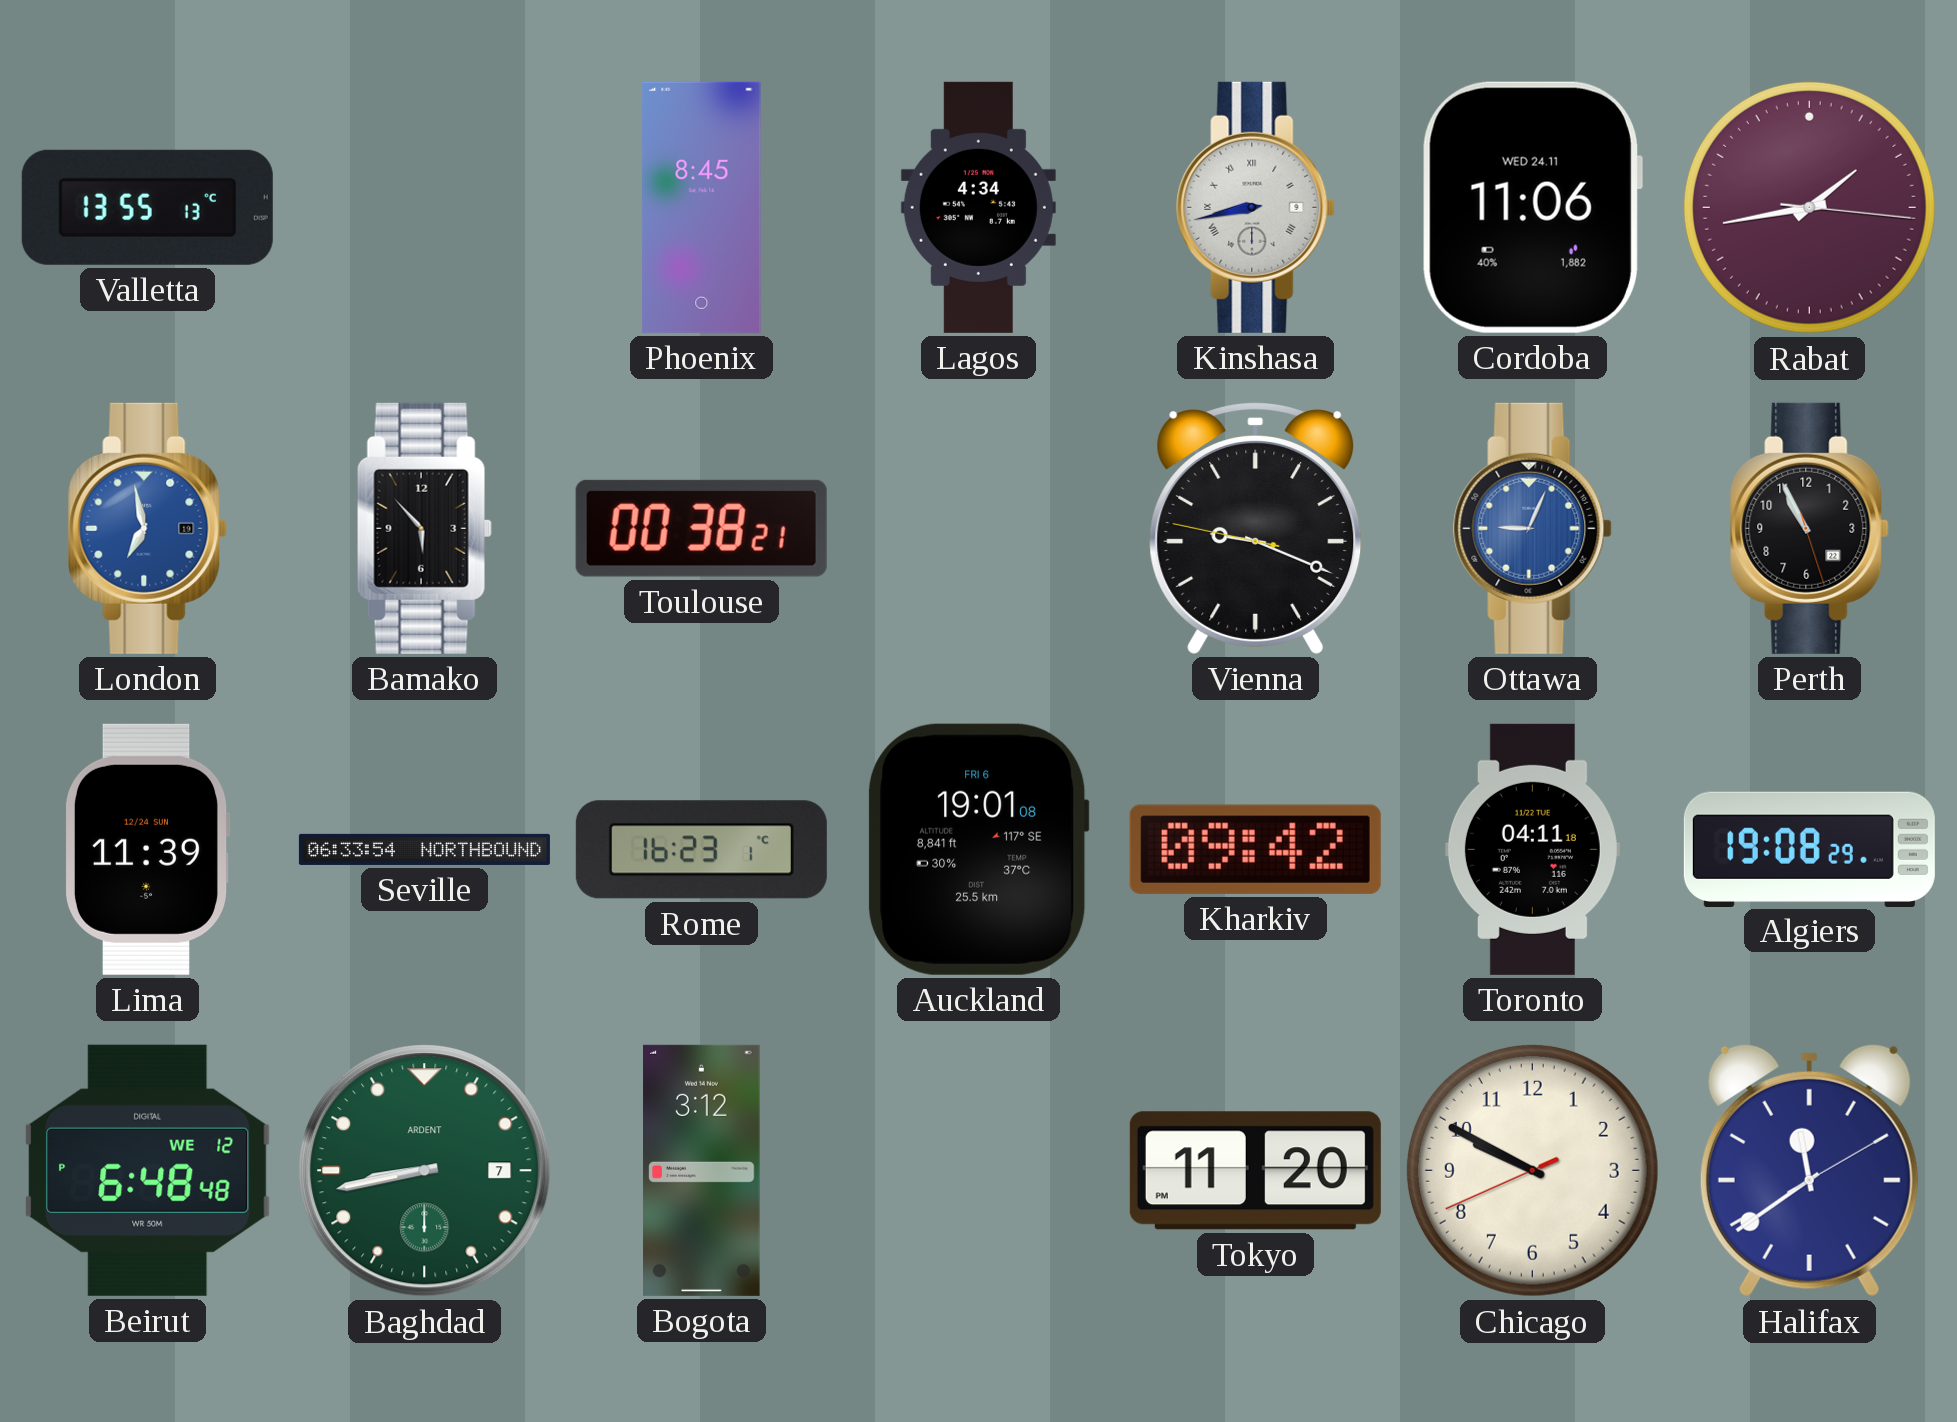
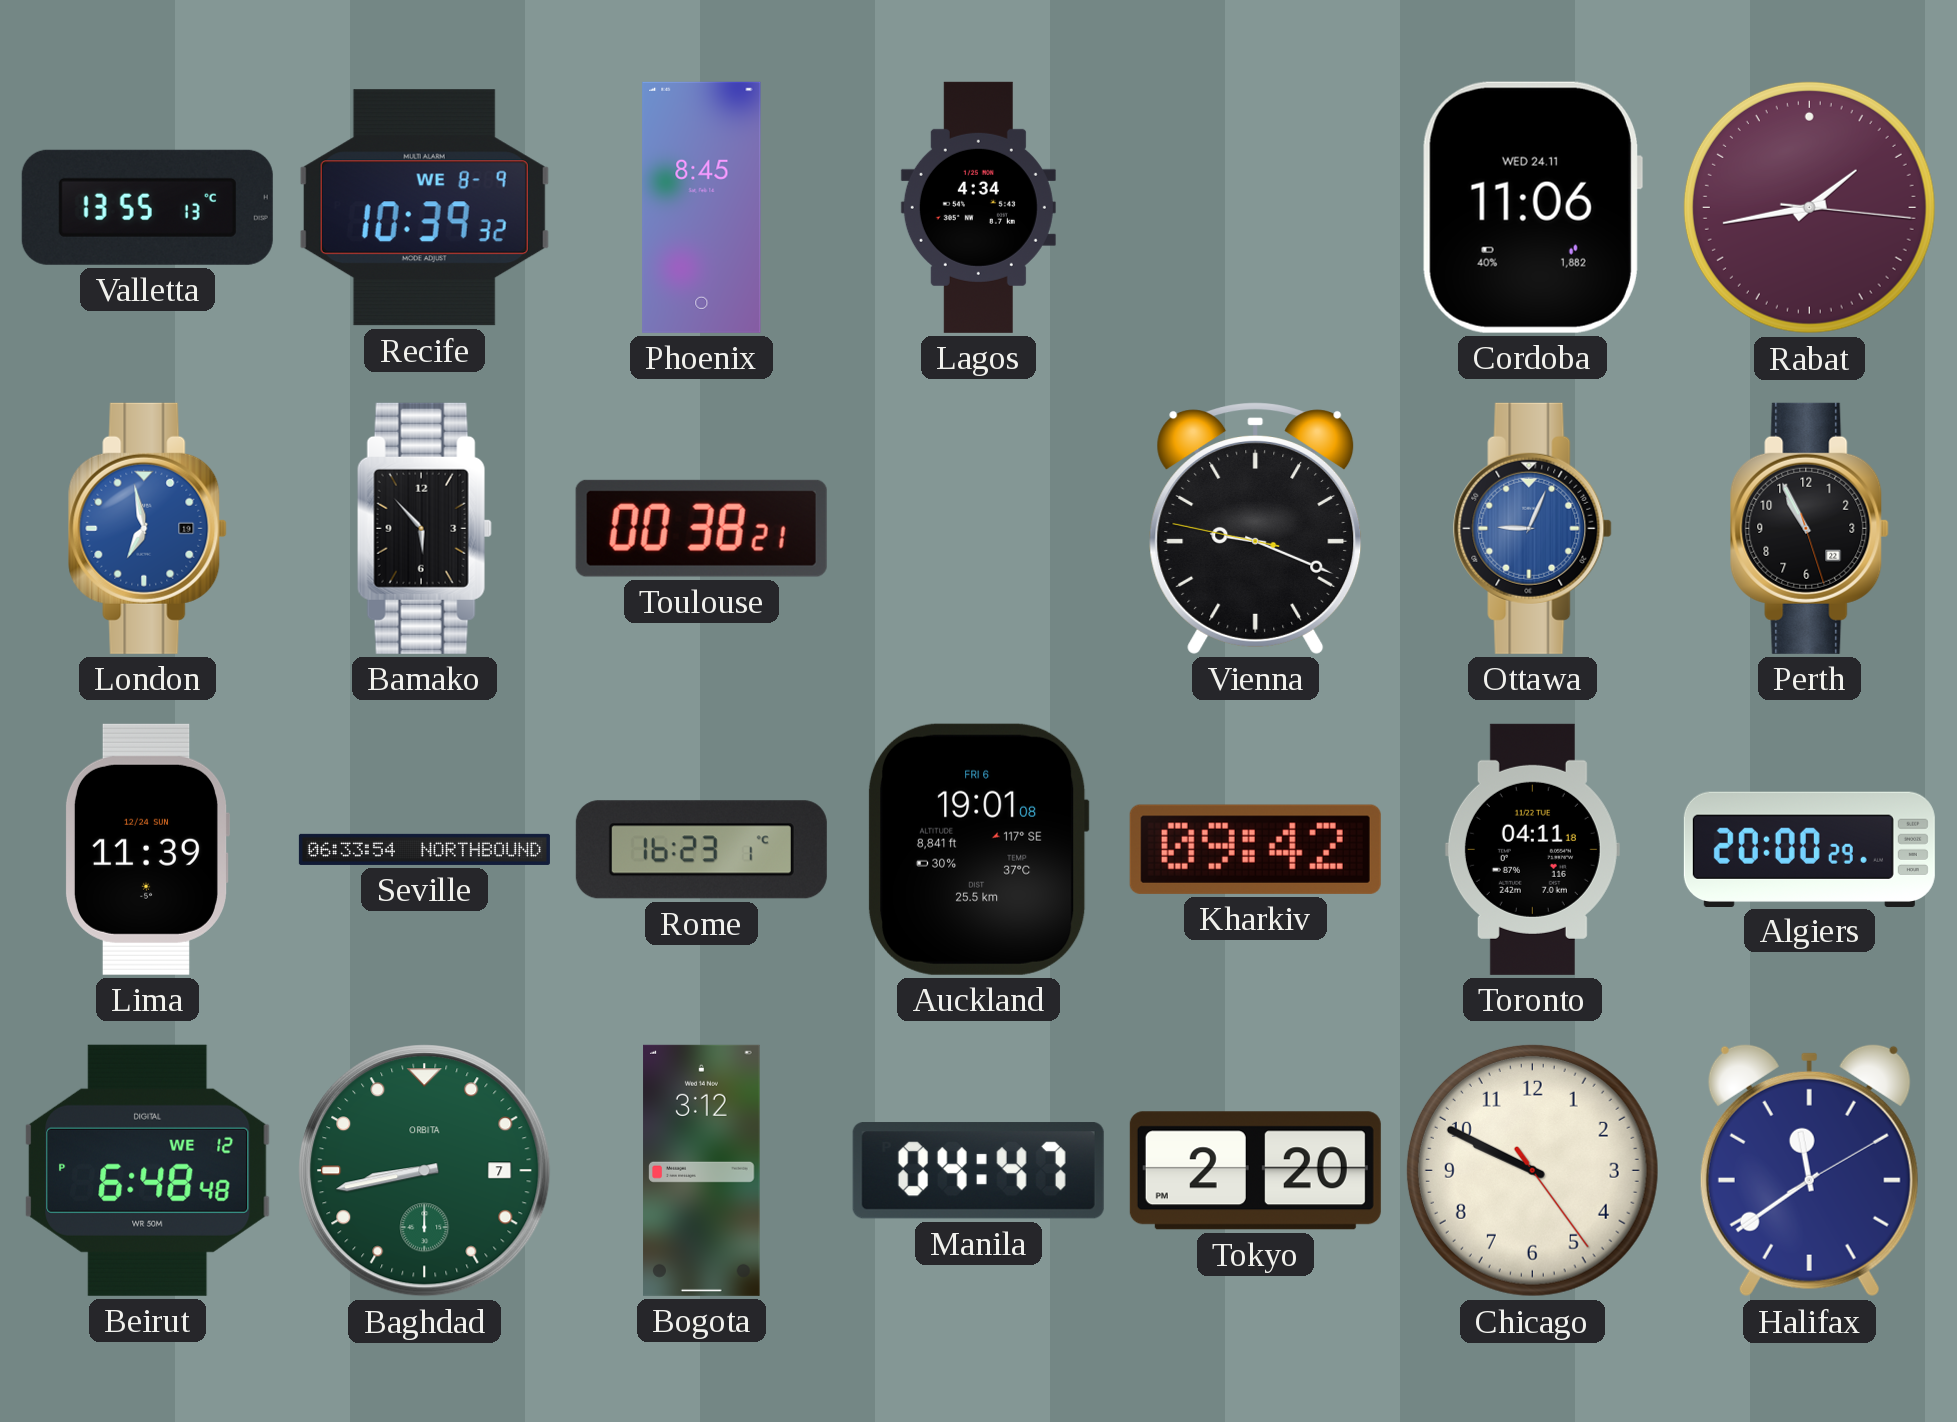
Recife: none -> 10:39
Kinshasa: 8:43 -> none
Algiers: 19:08 -> 20:00
Baghdad brand: ARDENT -> ORBITA
Manila: none -> 04:47
Tokyo: 11:20 -> 2:20
Chicago: 9:49:41 -> 9:49:24
